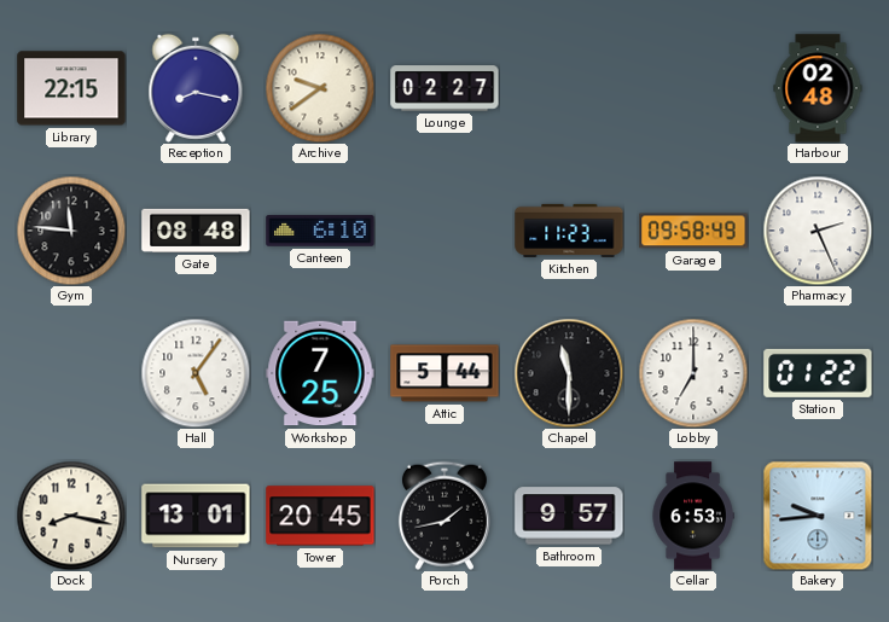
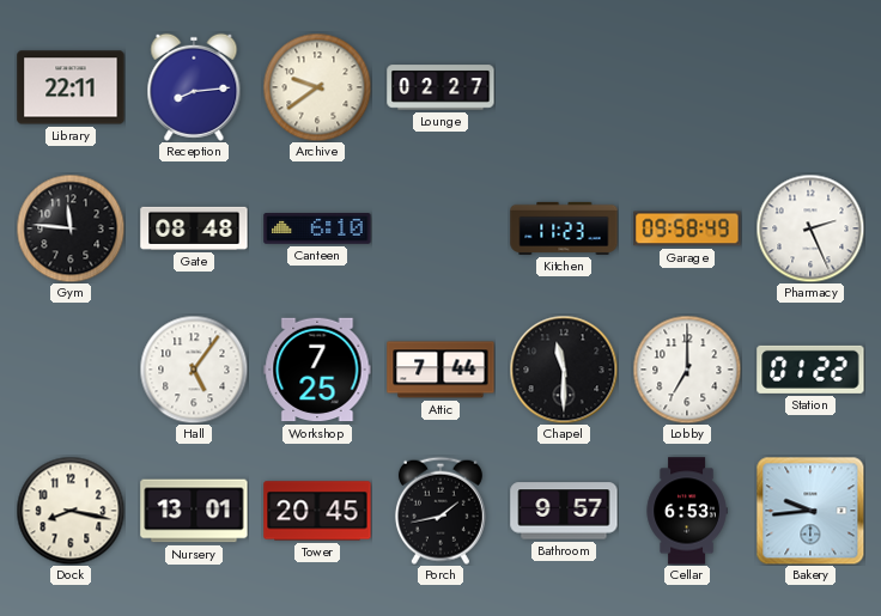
Library: 22:15 -> 22:11
Reception: 8:17 -> 8:14
Harbour: 02:48 -> none
Attic: 5:44 -> 7:44
